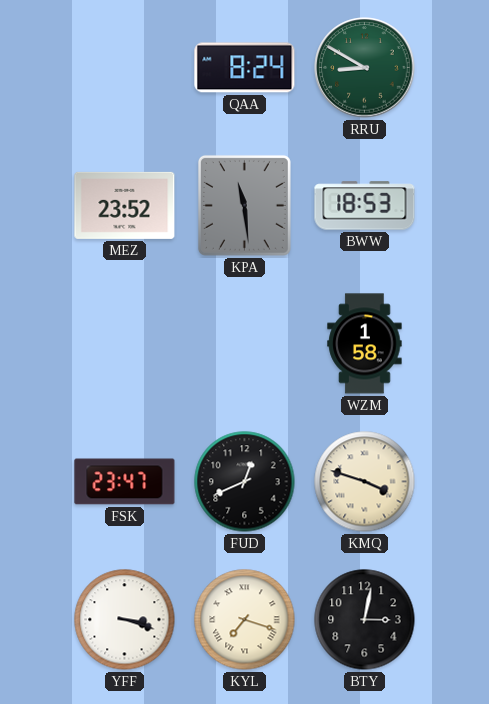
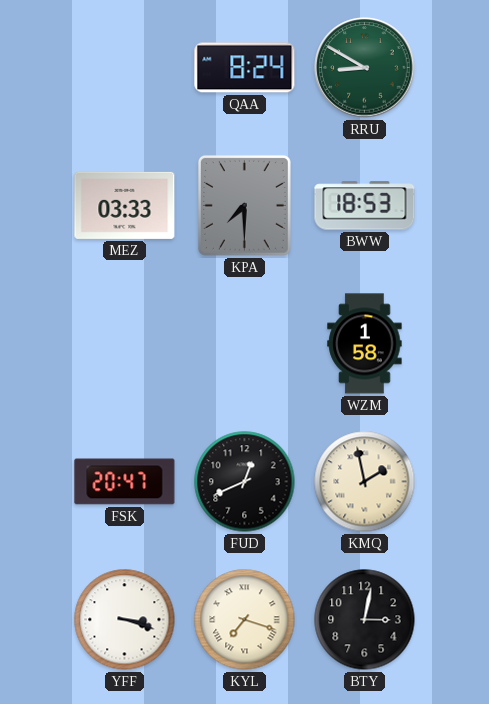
MEZ: 23:52 -> 03:33
KPA: 11:29 -> 7:30
FSK: 23:47 -> 20:47
KMQ: 3:48 -> 1:58
